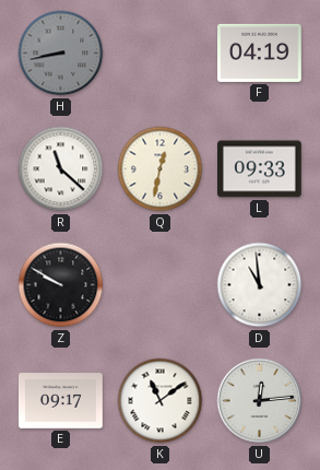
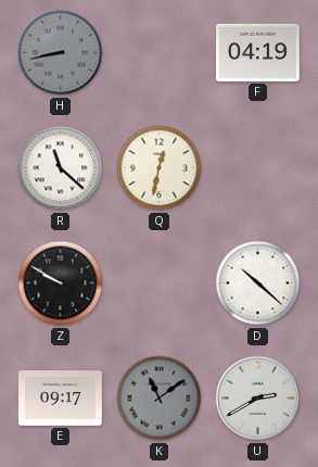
L: 09:33 -> none
D: 10:59 -> 10:22
K dial: white -> grey
U: 12:14 -> 2:40
